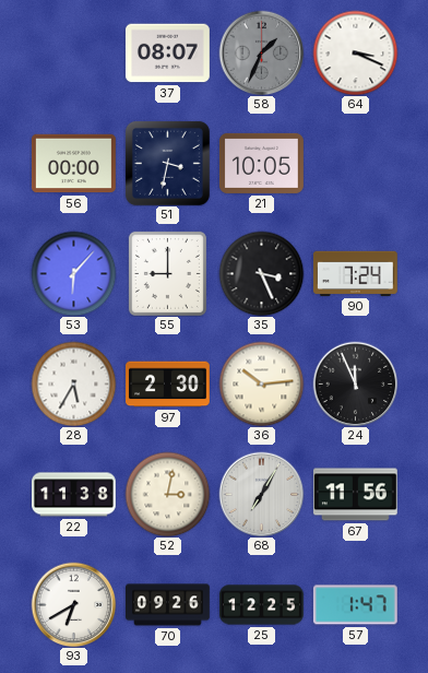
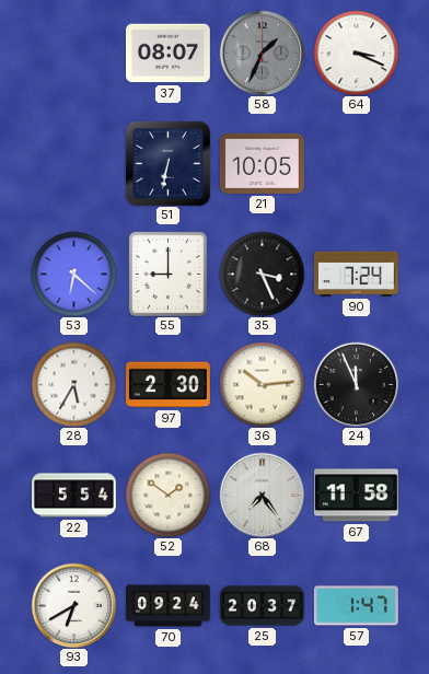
56: 00:00 -> none
51: 3:32 -> 6:32
53: 6:07 -> 6:22
22: 11:38 -> 5:54
52: 3:02 -> 1:51
68: 7:05 -> 7:24
67: 11:56 -> 11:58
70: 09:26 -> 09:24
25: 12:25 -> 20:37
